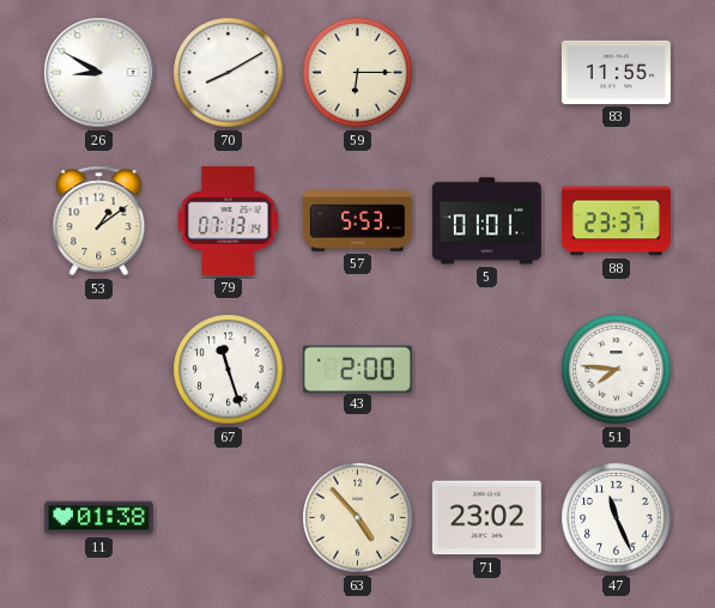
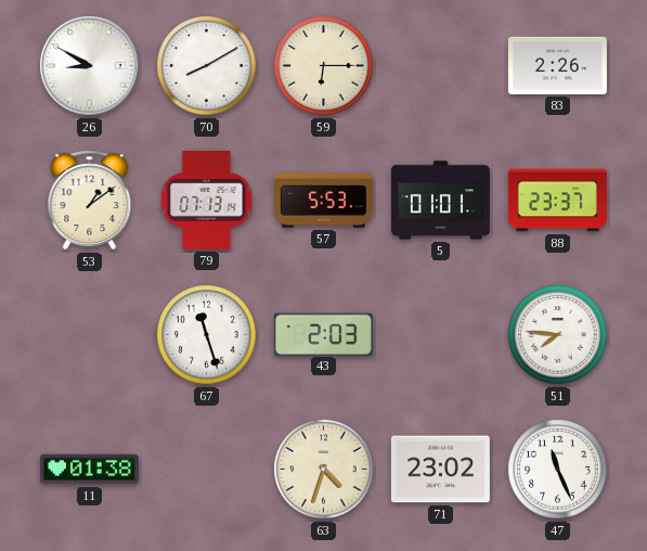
83: 11:55 -> 2:26
43: 2:00 -> 2:03
63: 4:53 -> 4:33
